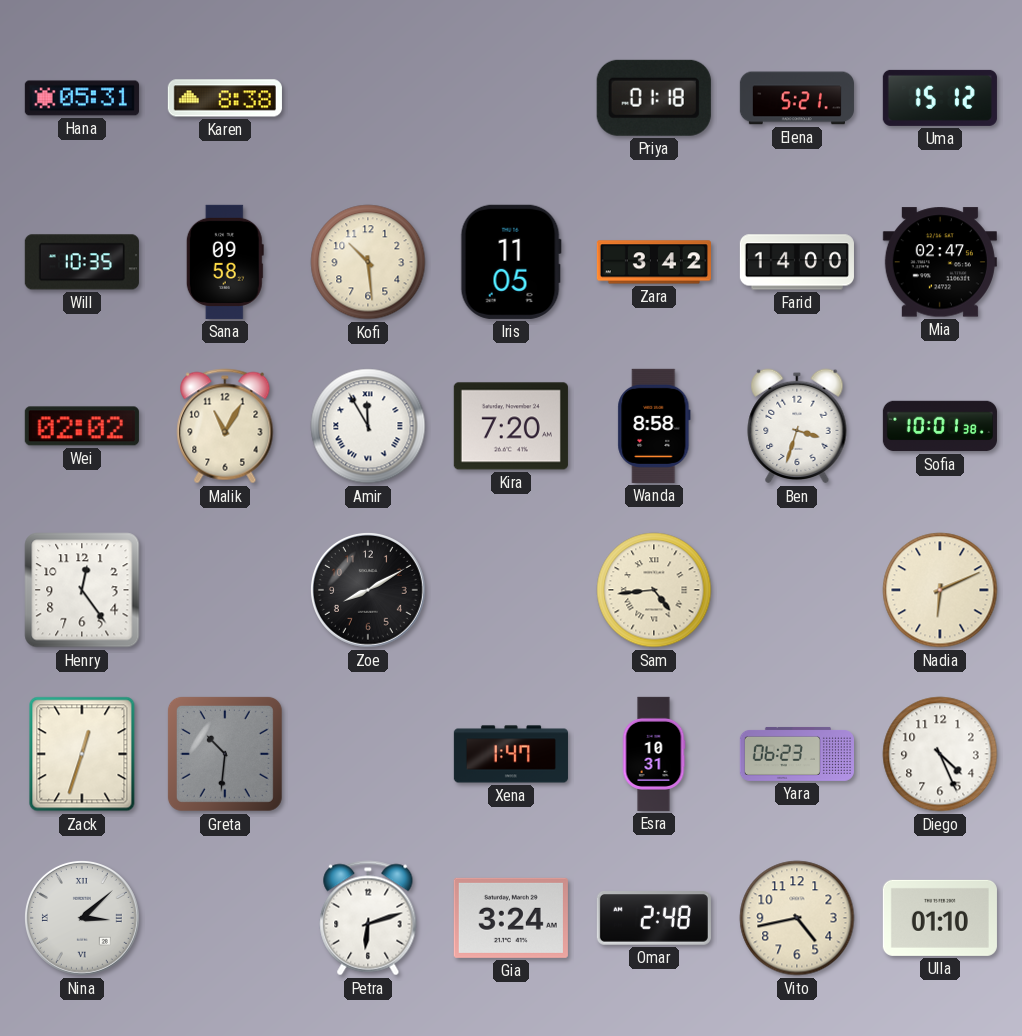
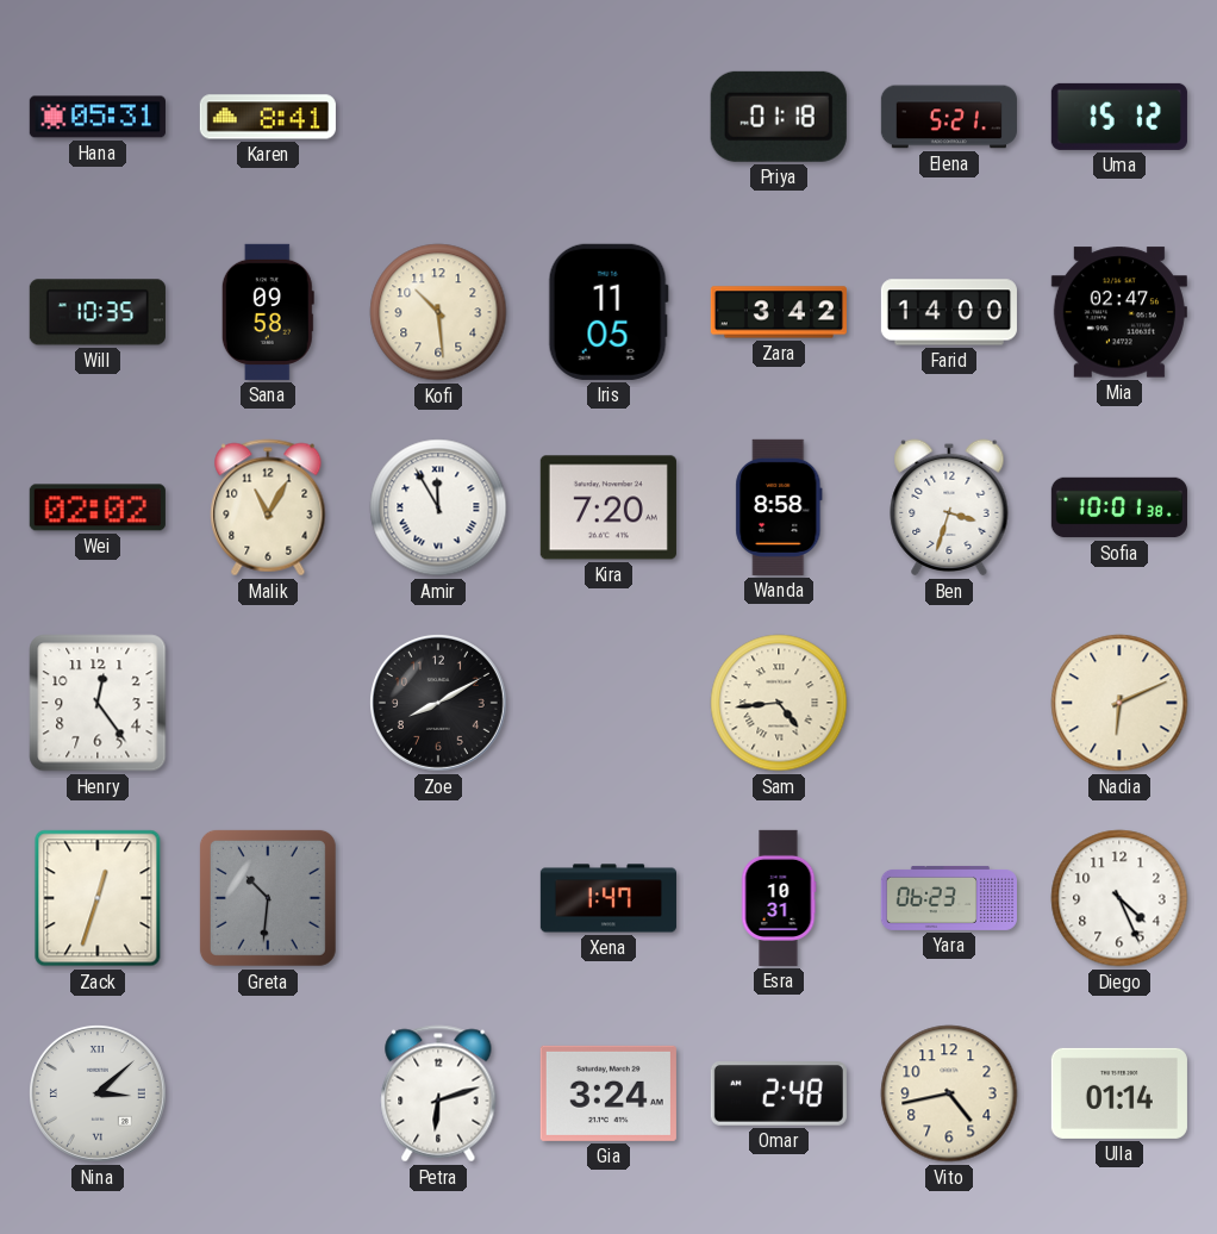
Karen: 8:38 -> 8:41
Ulla: 01:10 -> 01:14
